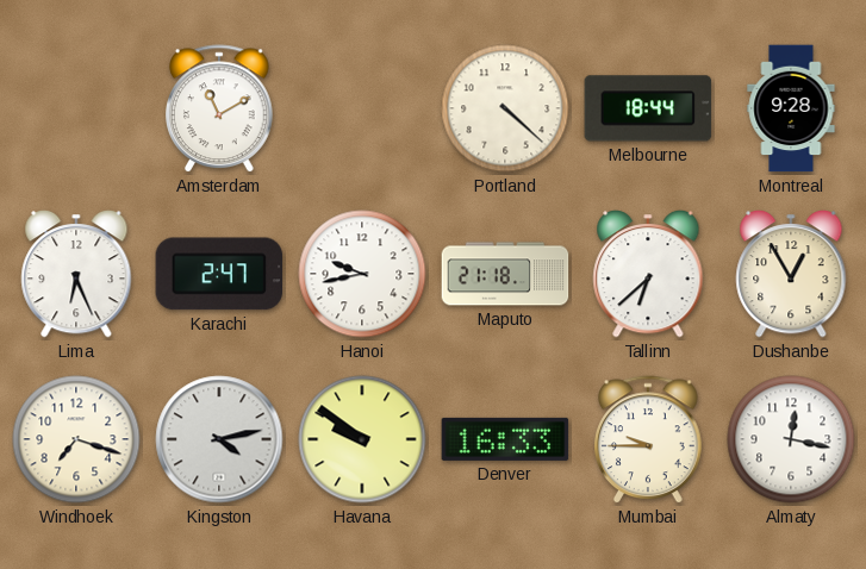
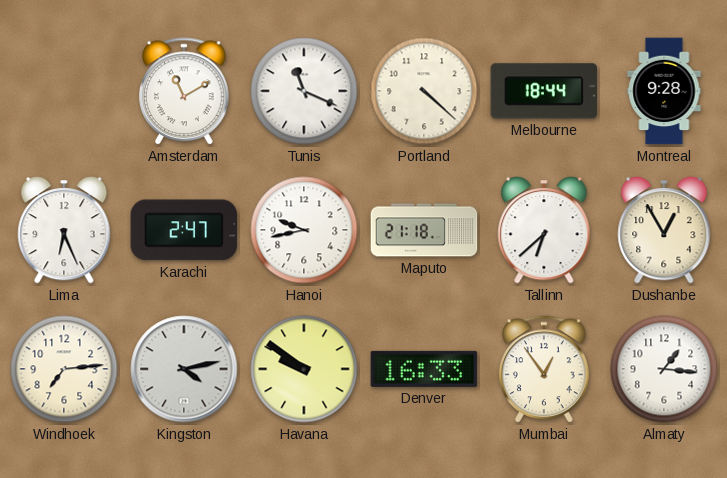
Tunis: none -> 11:19
Windhoek: 7:18 -> 7:14
Mumbai: 9:45 -> 12:54
Almaty: 12:17 -> 1:16
